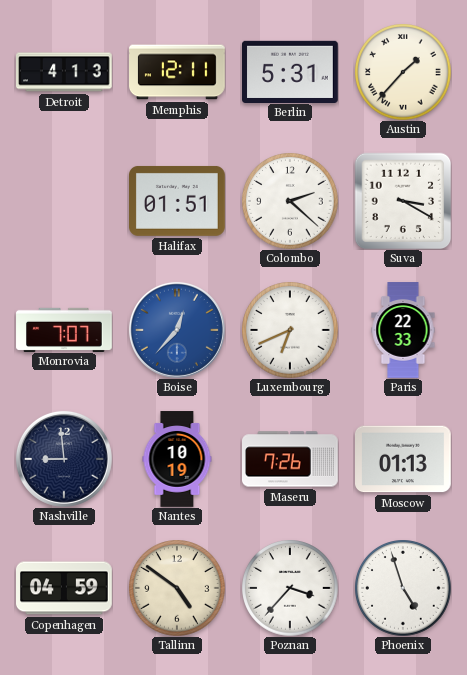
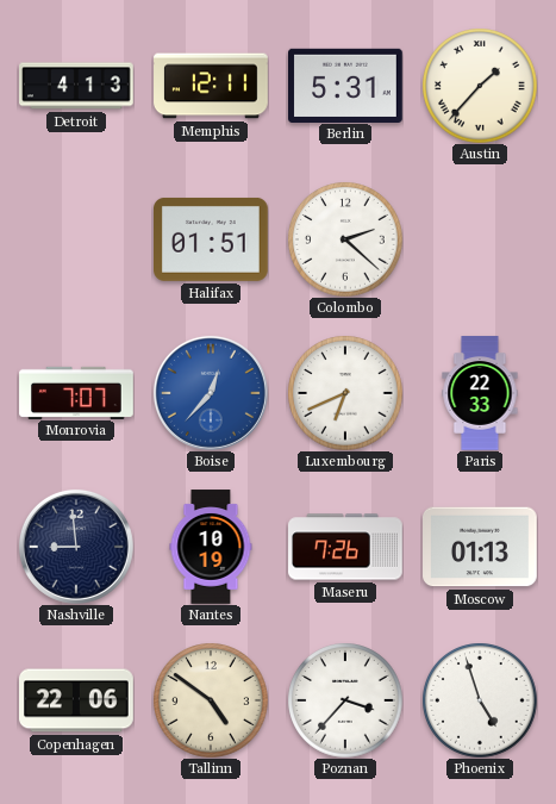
Suva: 3:20 -> none
Copenhagen: 04:59 -> 22:06
